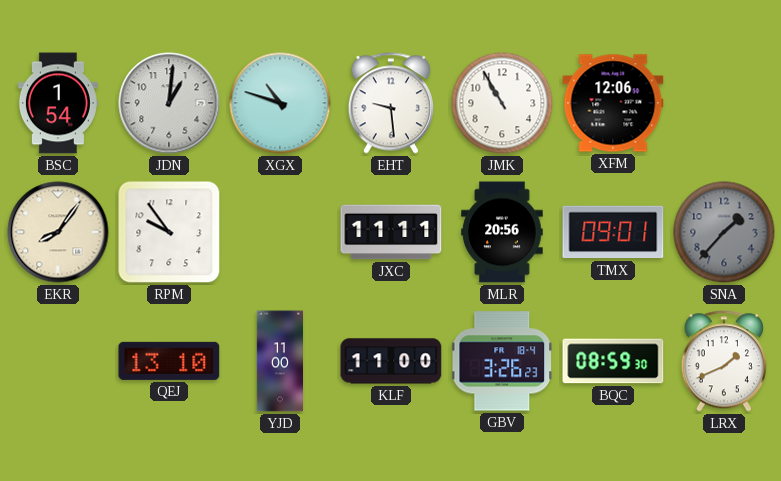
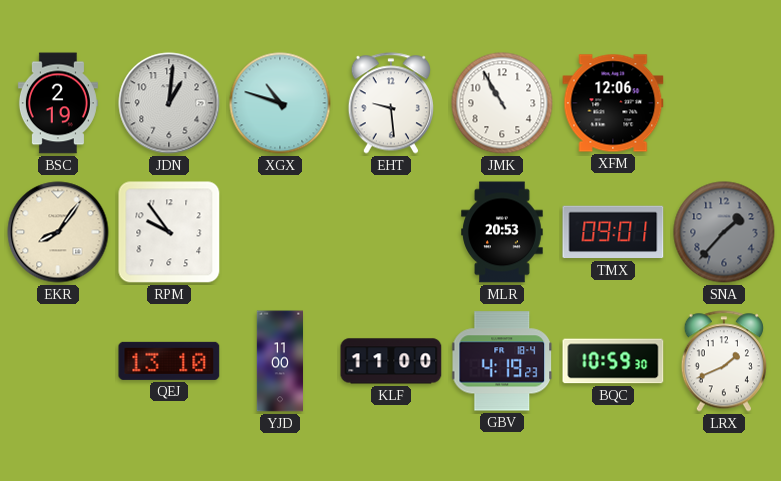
BSC: 1:54 -> 2:19
JXC: 11:11 -> none
MLR: 20:56 -> 20:53
GBV: 3:26 -> 4:19
BQC: 08:59 -> 10:59
